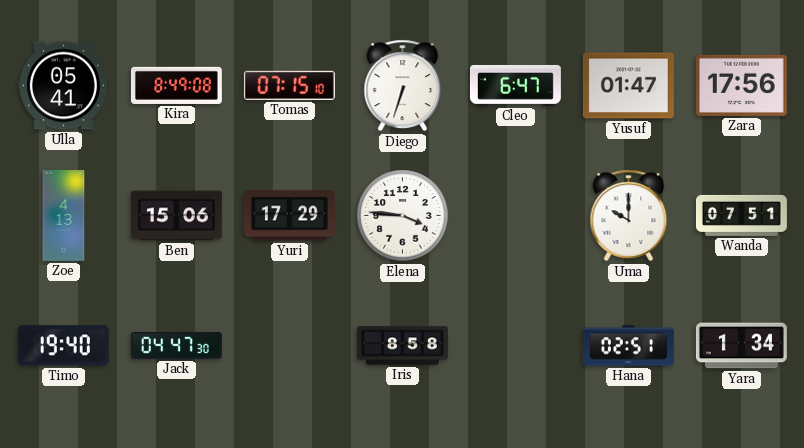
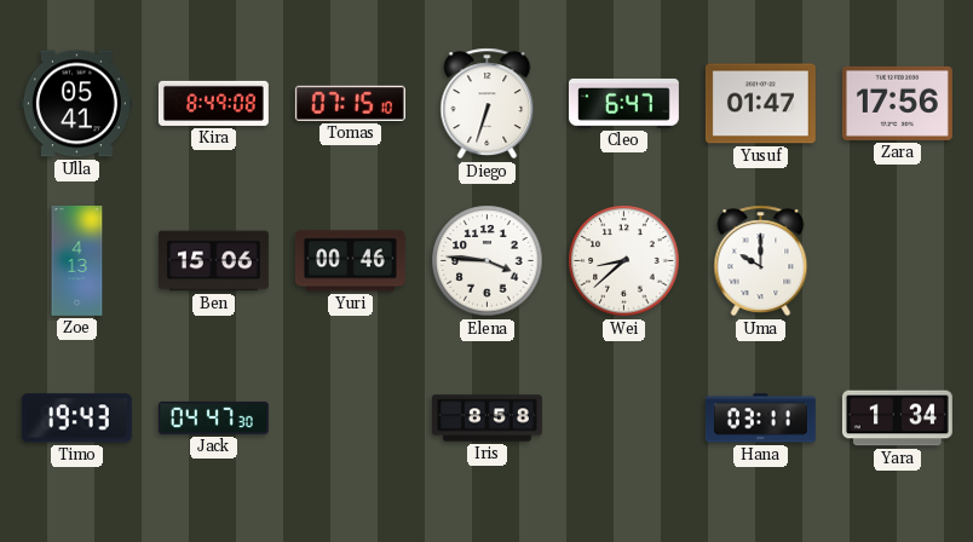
Yuri: 17:29 -> 00:46
Wei: none -> 8:38
Wanda: 07:51 -> none
Timo: 19:40 -> 19:43
Hana: 02:51 -> 03:11
